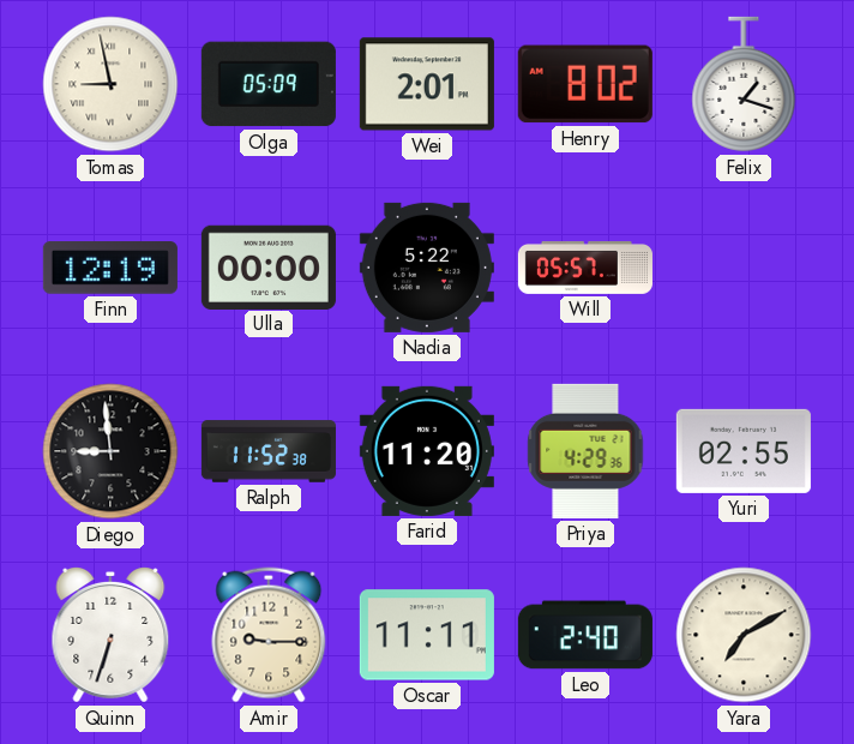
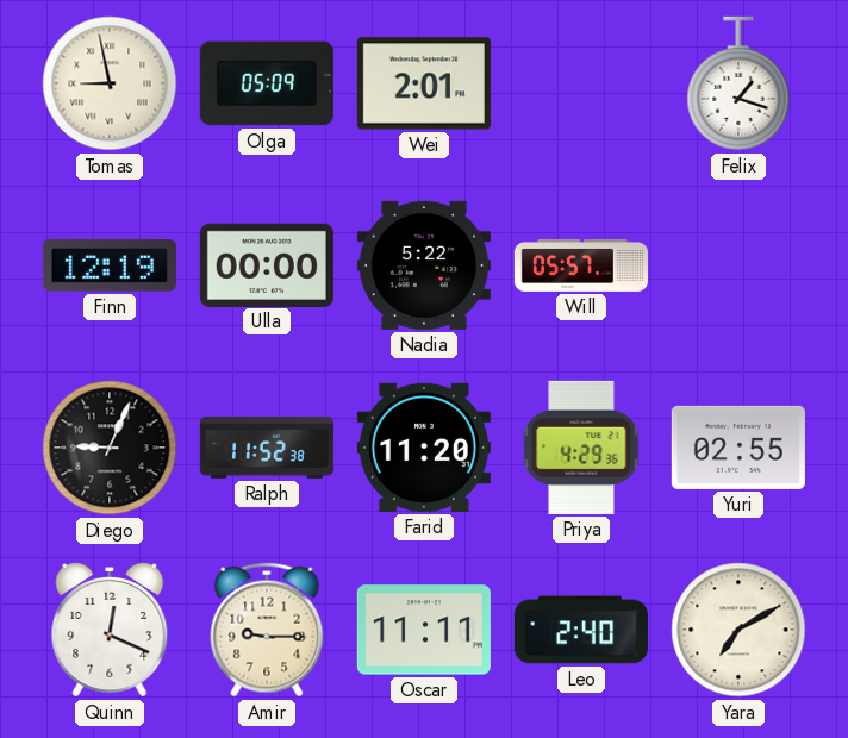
Henry: 8:02 -> none
Diego: 8:59 -> 9:04
Quinn: 6:33 -> 12:19
